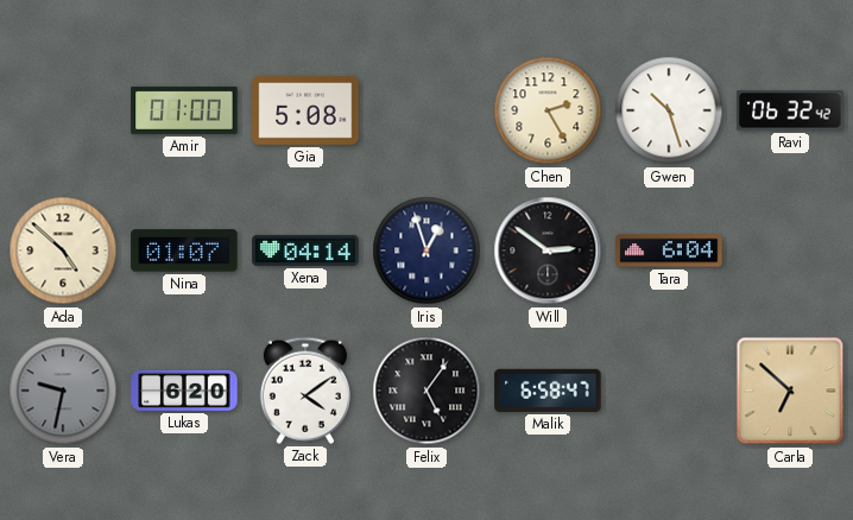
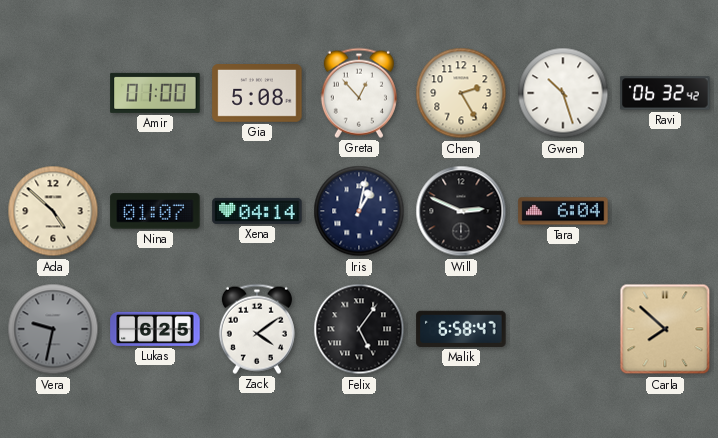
Greta: none -> 12:53
Iris: 12:57 -> 1:02
Will: 2:51 -> 2:49
Lukas: 6:20 -> 6:25
Carla: 6:52 -> 7:52
